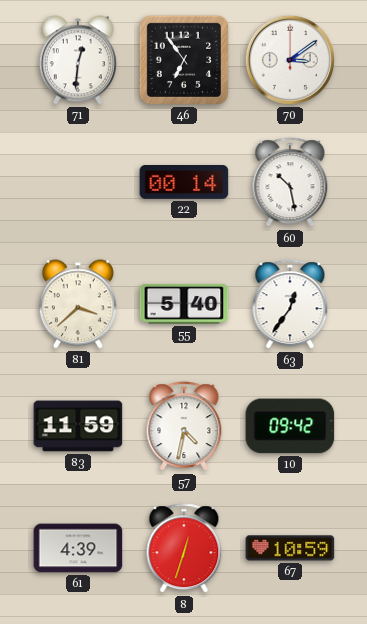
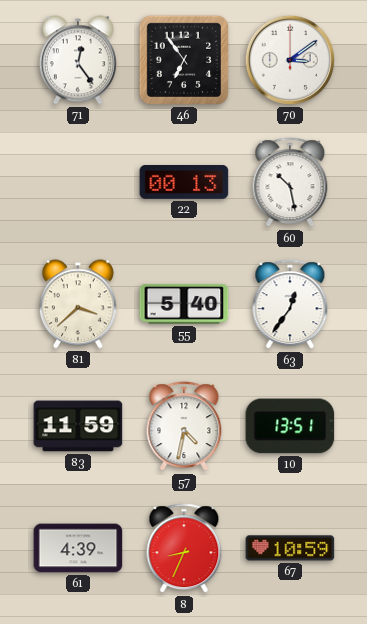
71: 12:31 -> 12:24
22: 00:14 -> 00:13
10: 09:42 -> 13:51
8: 12:33 -> 8:34
